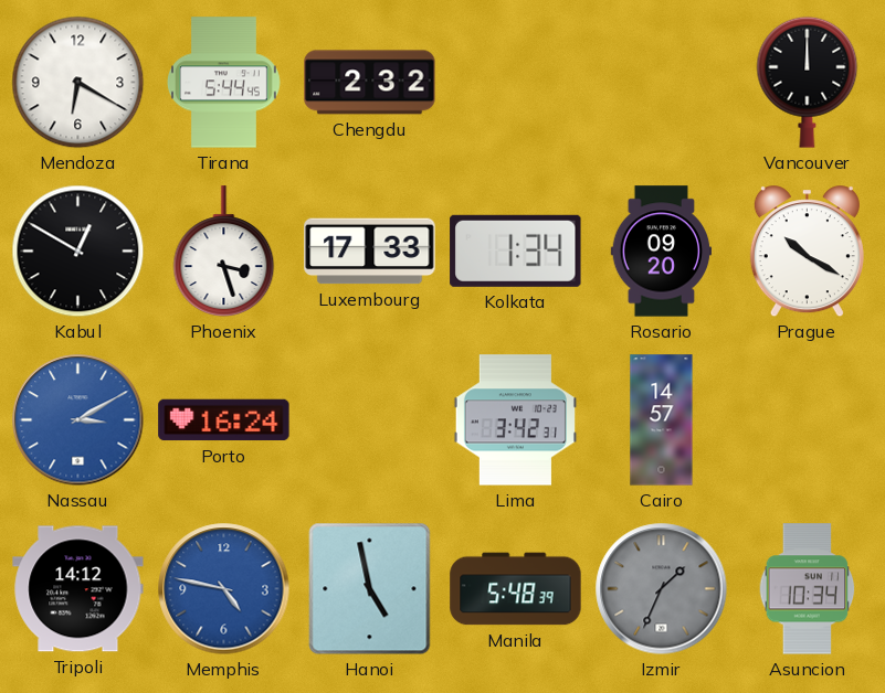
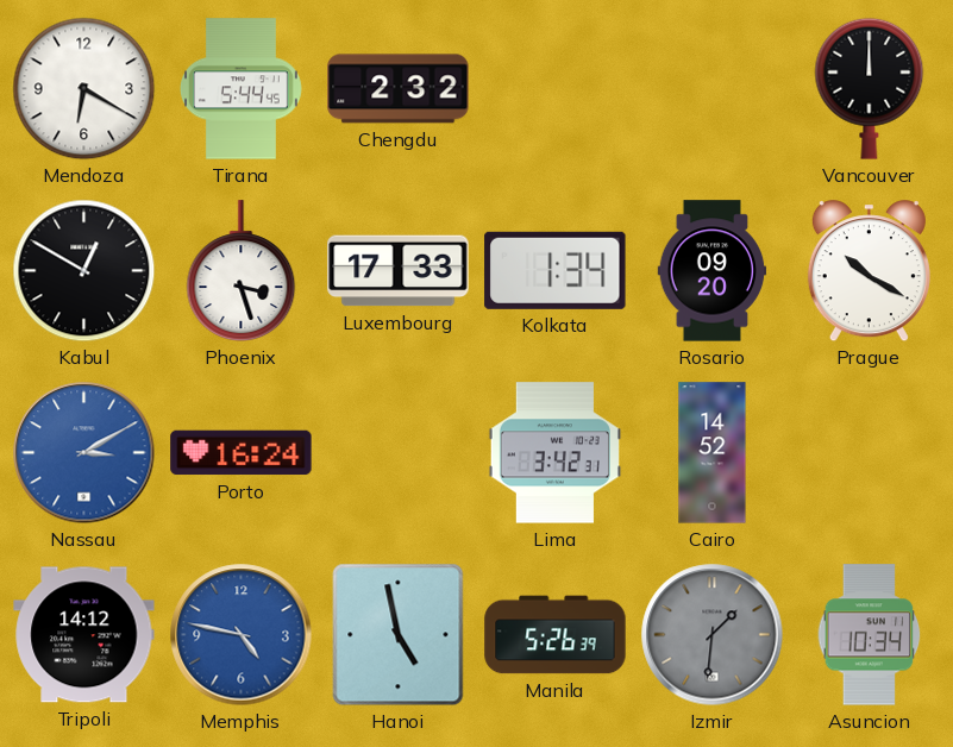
Cairo: 14:57 -> 14:52
Manila: 5:48 -> 5:26
Izmir: 1:34 -> 1:31
